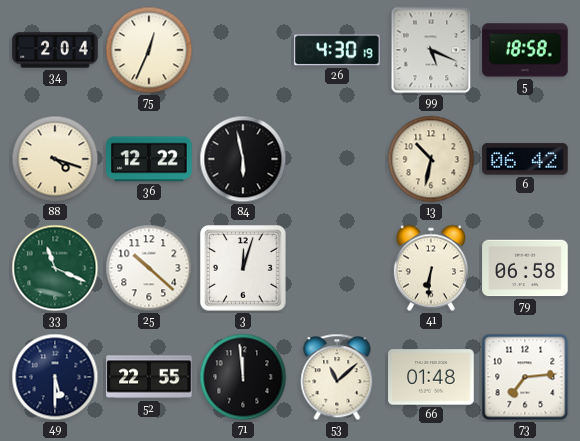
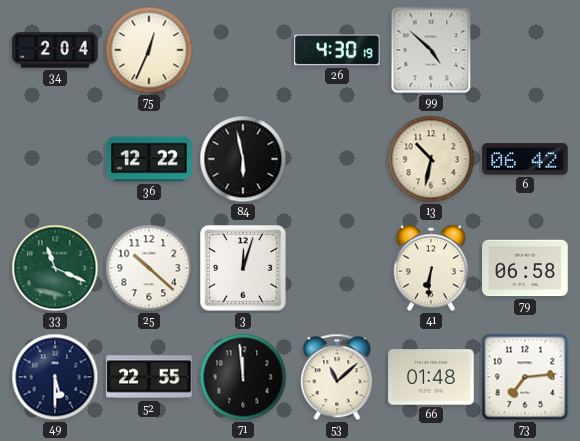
99: 5:19 -> 4:52
5: 18:58 -> none
88: 4:18 -> none
